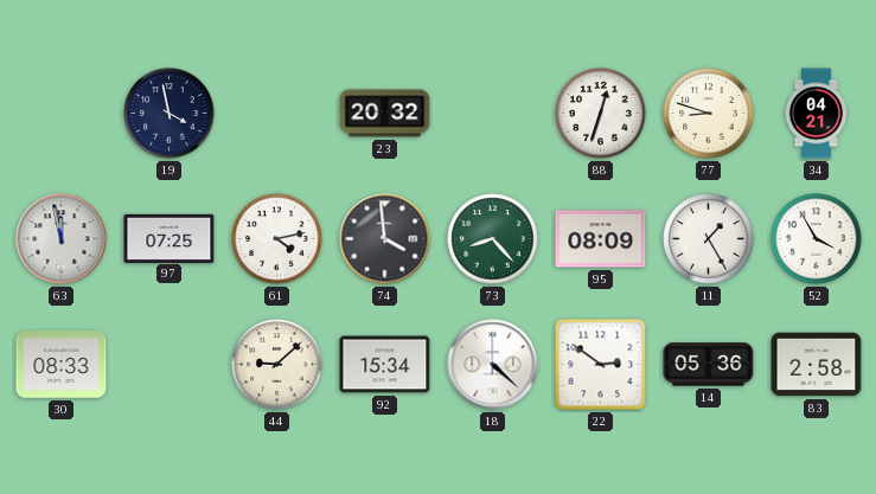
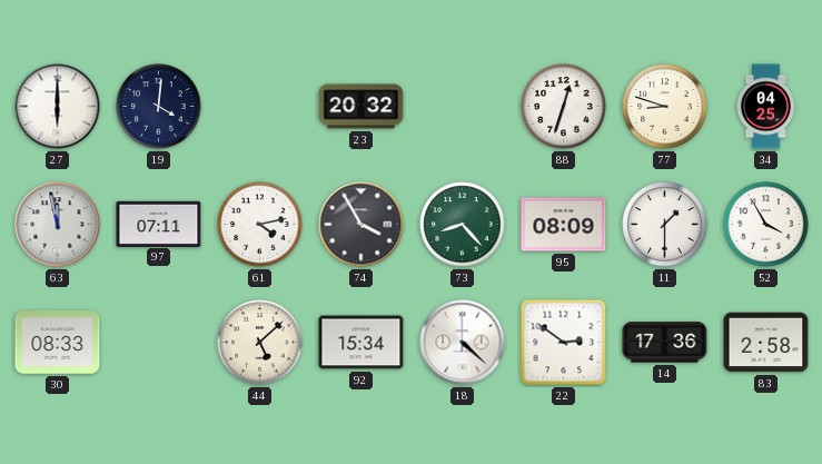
27: none -> 6:00
19: 3:58 -> 4:01
34: 04:21 -> 04:25
97: 07:25 -> 07:11
74: 3:59 -> 3:55
11: 1:25 -> 1:30
44: 9:08 -> 5:08
14: 05:36 -> 17:36
